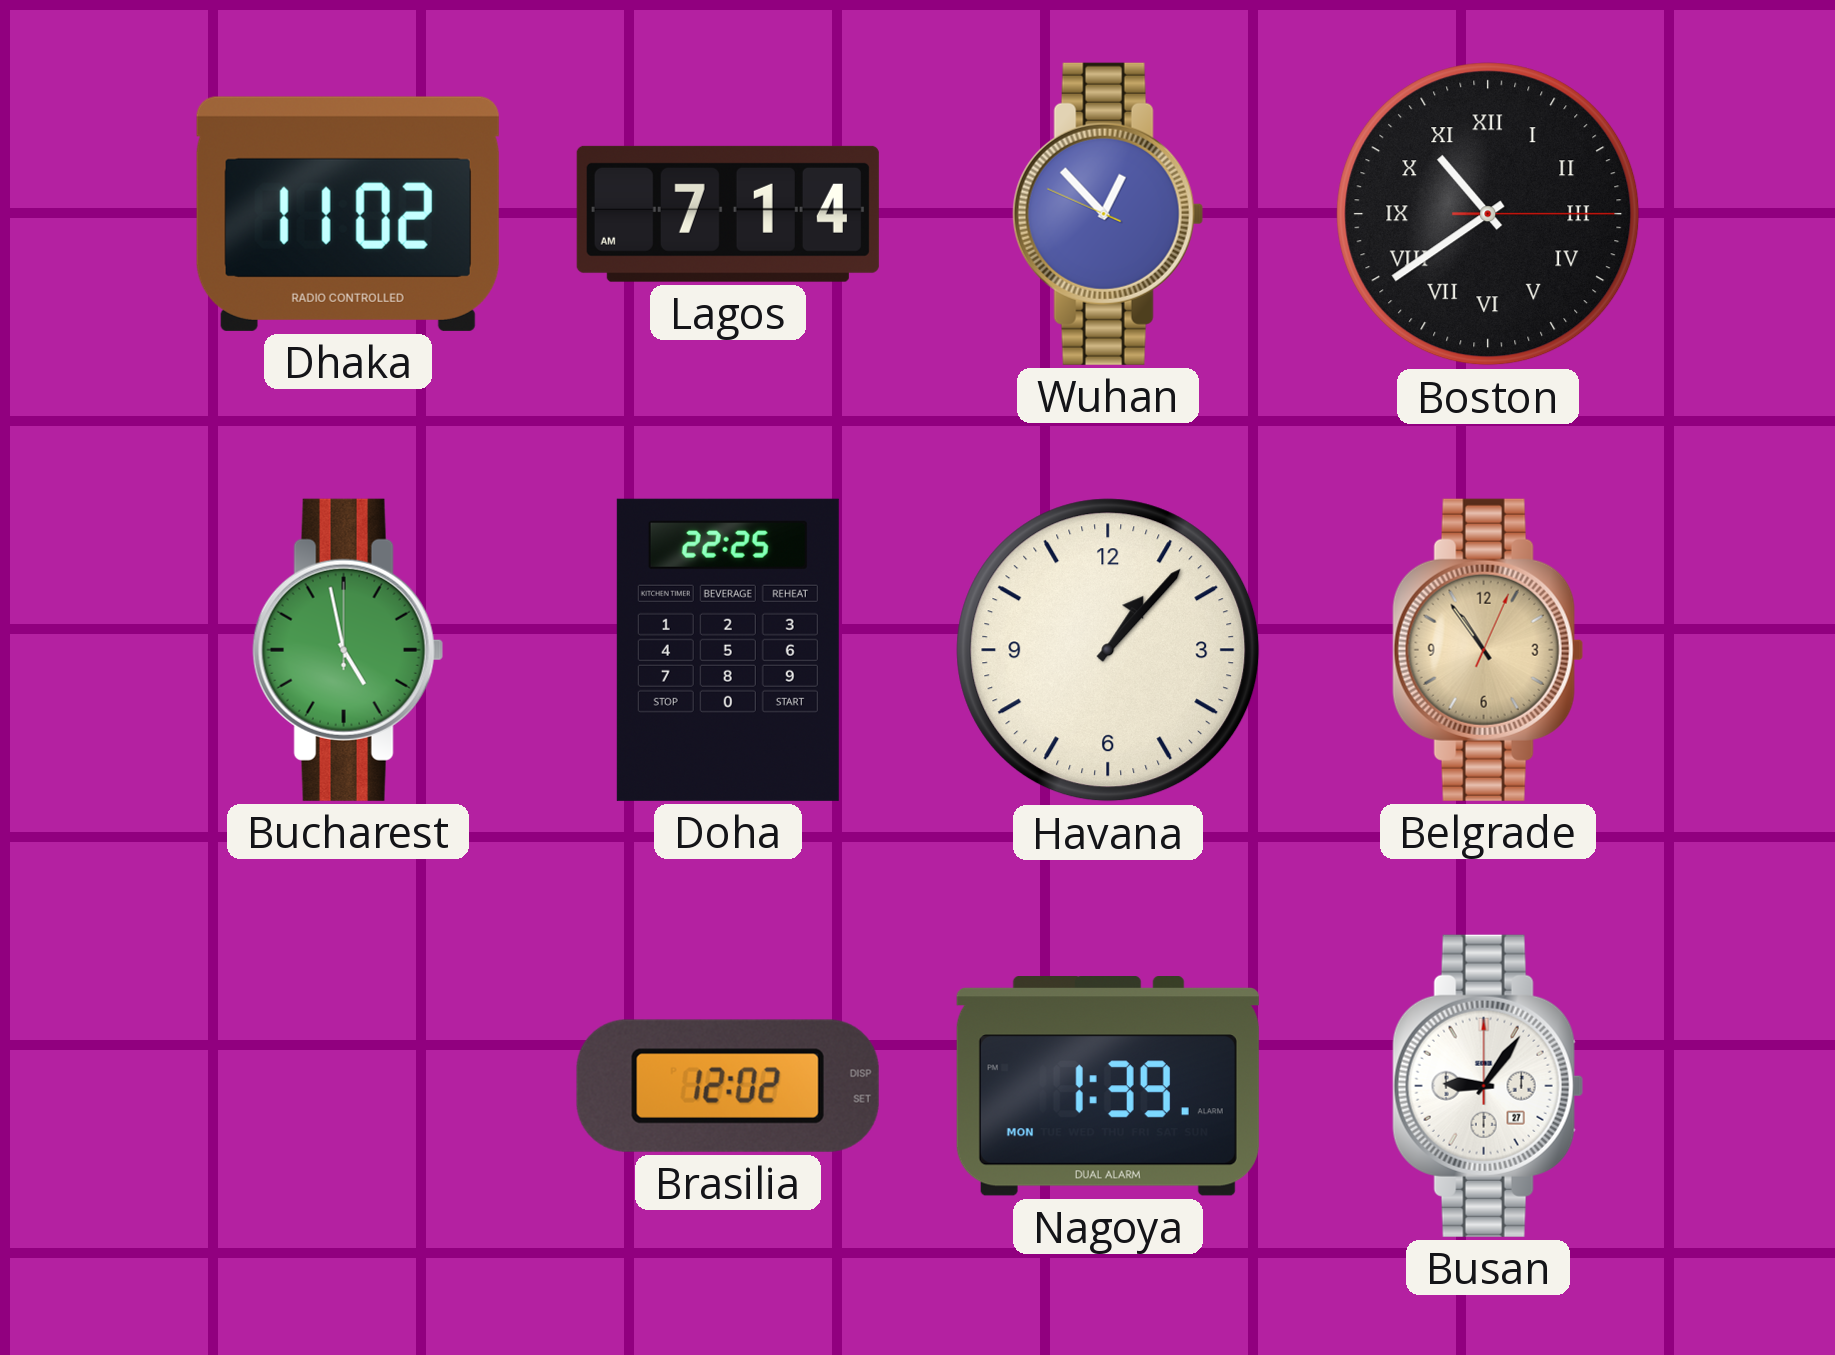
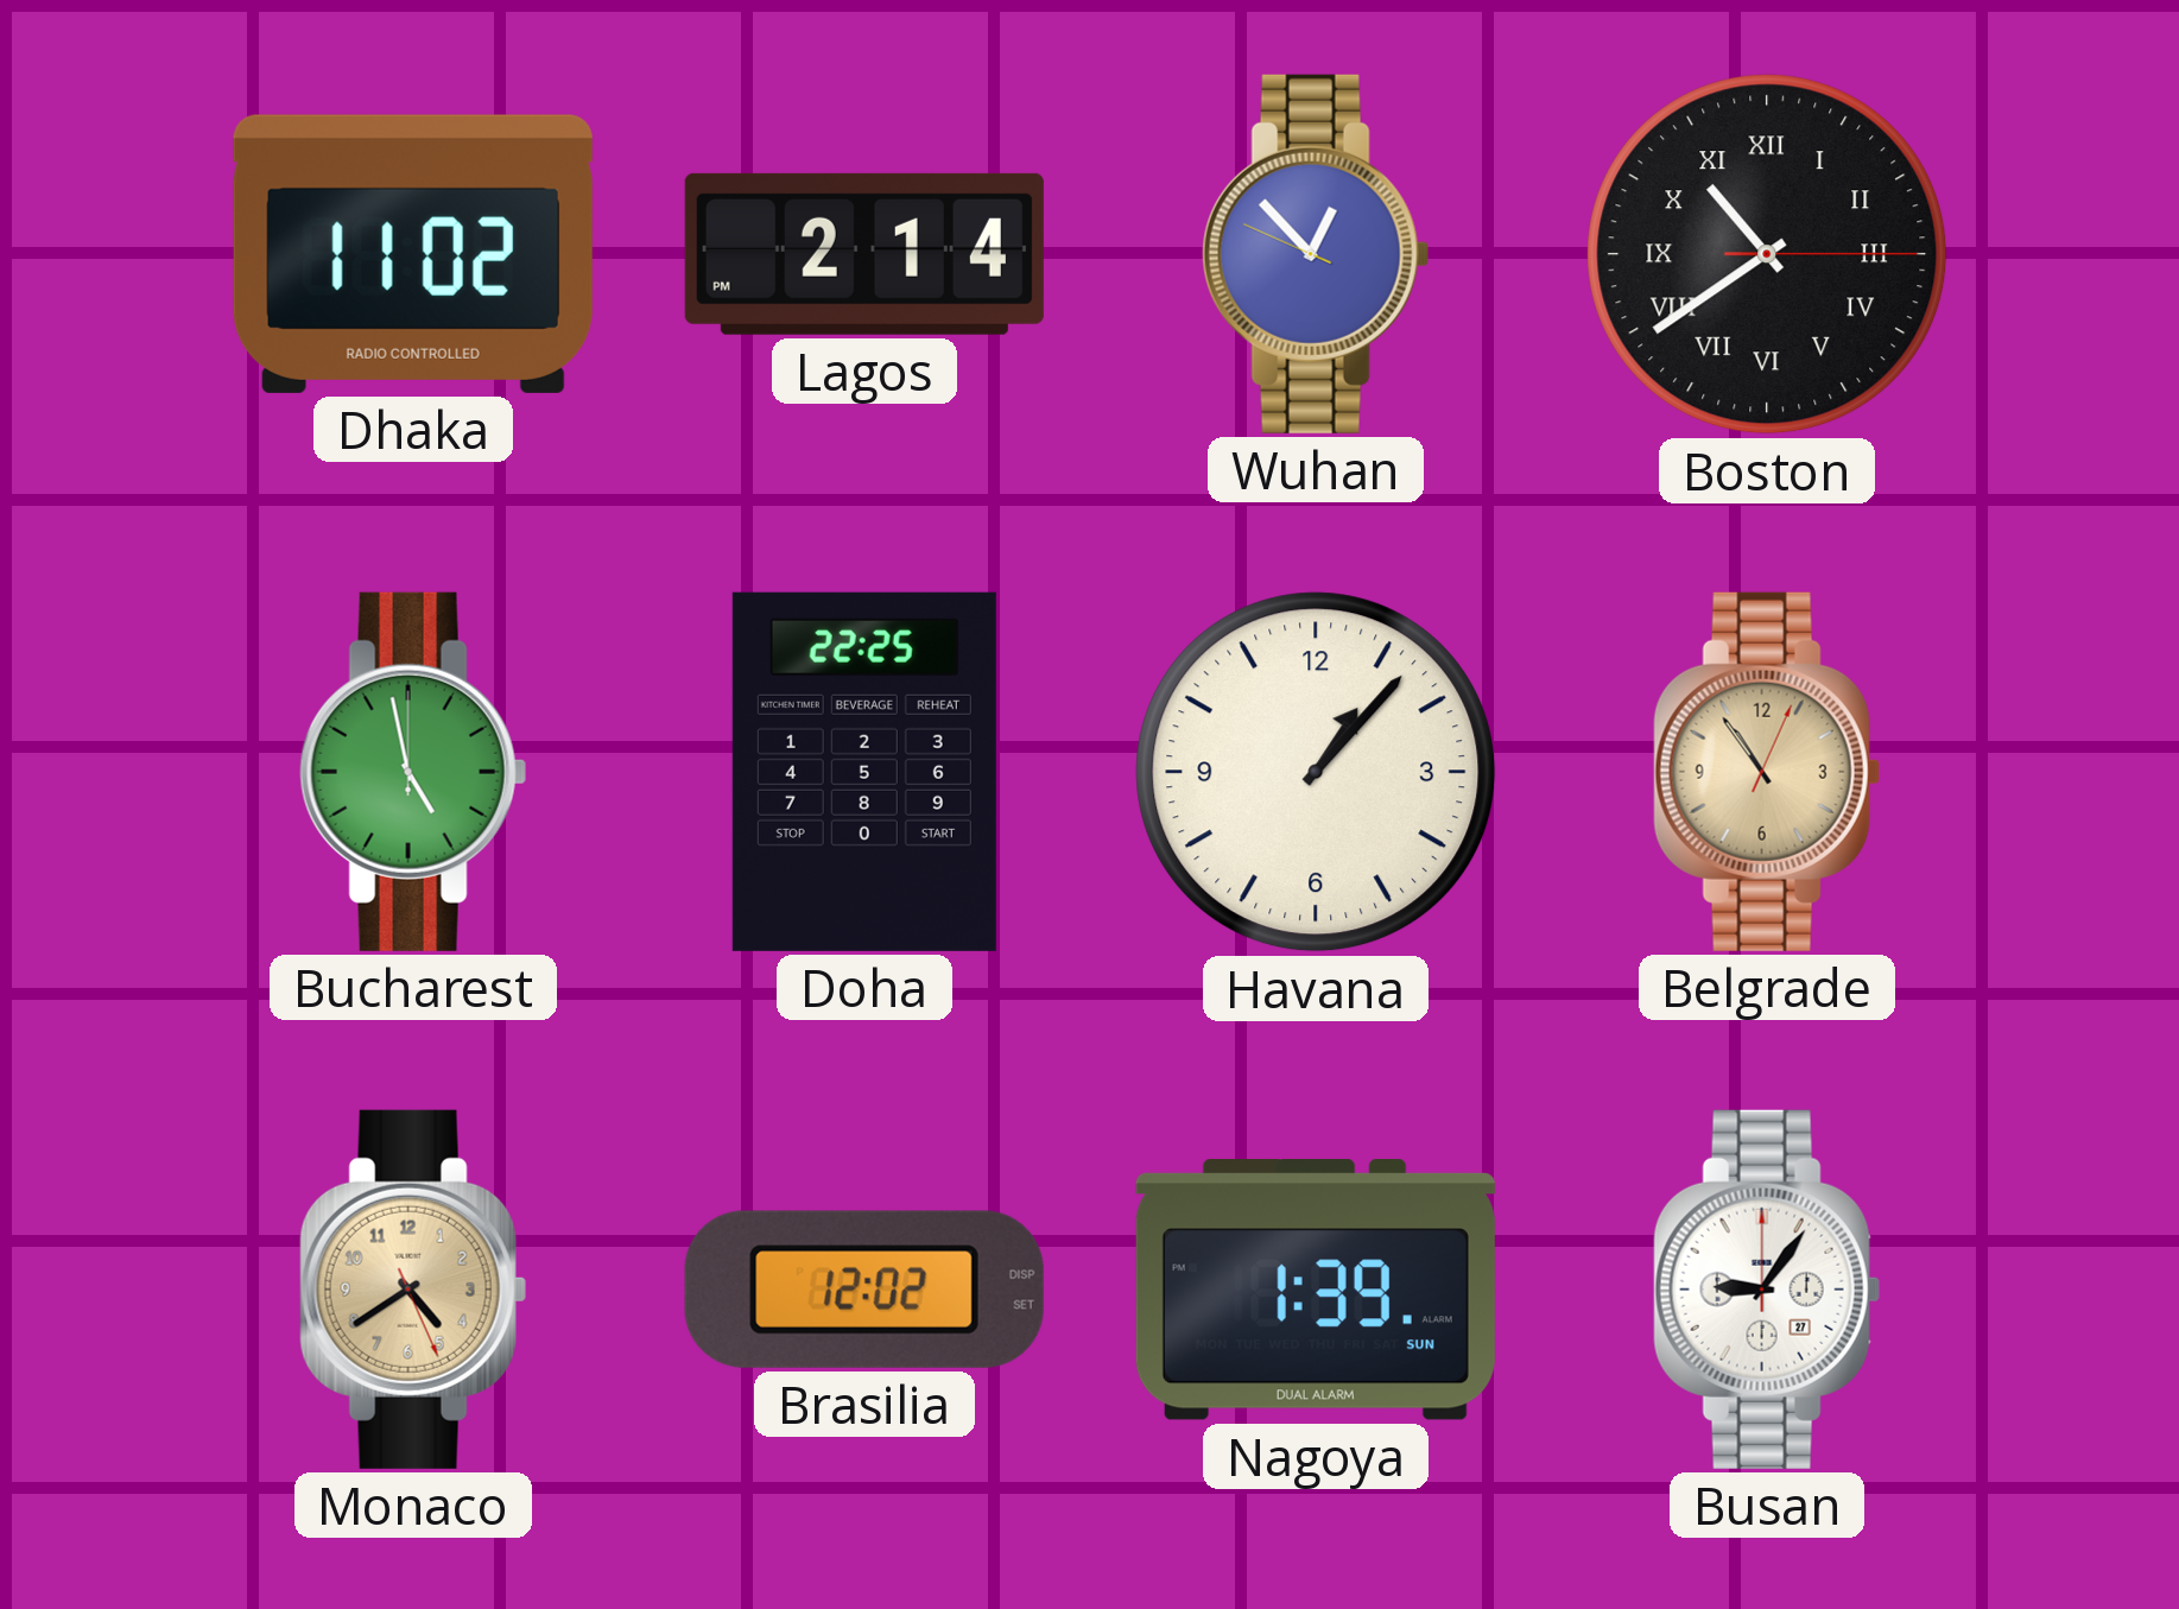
Lagos: 7:14 -> 2:14
Monaco: none -> 4:39
Nagoya date: MON -> SUN
